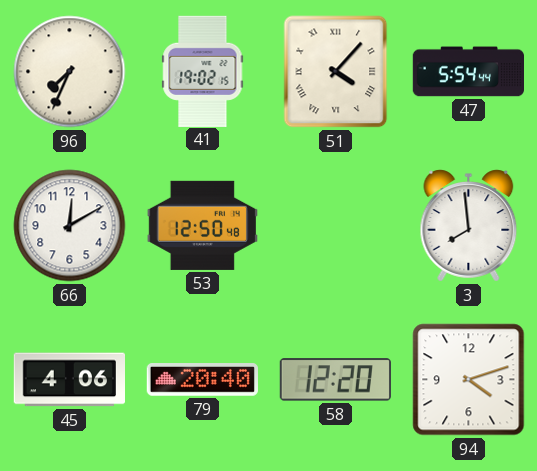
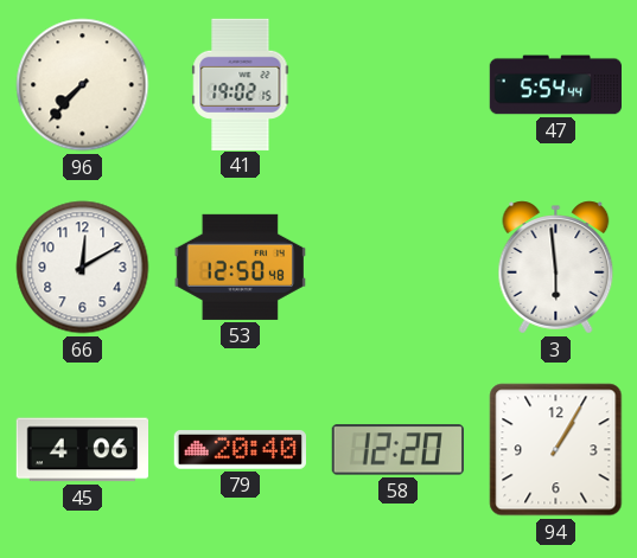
96: 7:34 -> 7:37
51: 4:07 -> none
3: 7:59 -> 5:59
94: 4:12 -> 1:05
